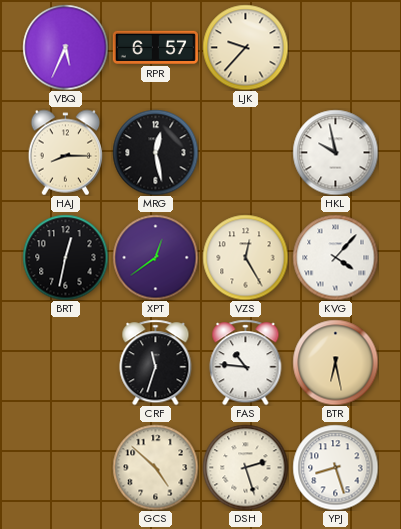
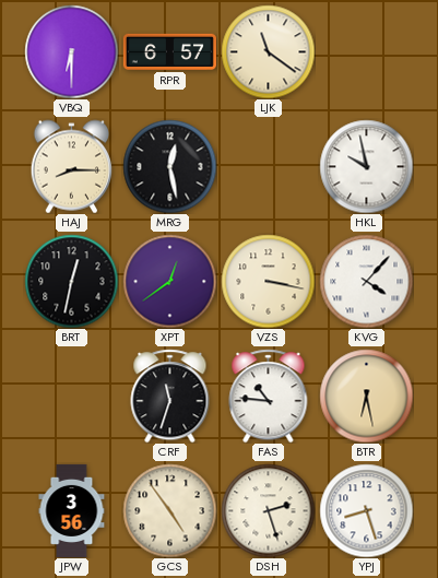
VBQ: 5:34 -> 6:30
LJK: 9:37 -> 11:21
VZS: 12:25 -> 3:17
JPW: none -> 3:56
GCS: 4:52 -> 4:54
